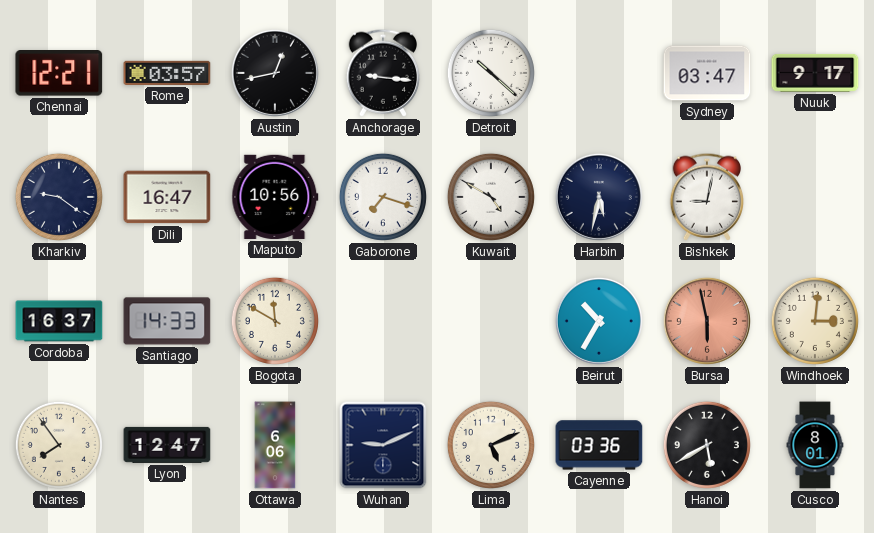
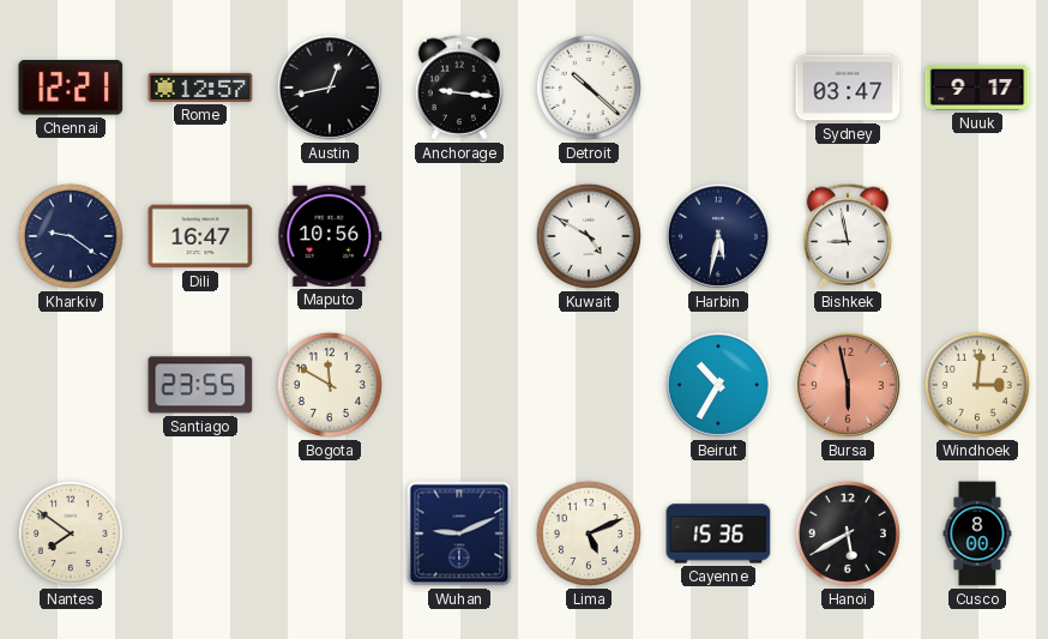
Rome: 03:57 -> 12:57
Gaborone: 7:18 -> none
Bishkek: 9:02 -> 8:58
Cordoba: 16:37 -> none
Santiago: 14:33 -> 23:55
Nantes: 7:54 -> 7:51
Lyon: 12:47 -> none
Ottawa: 6:06 -> none
Cayenne: 03:36 -> 15:36
Cusco: 8:01 -> 8:00
